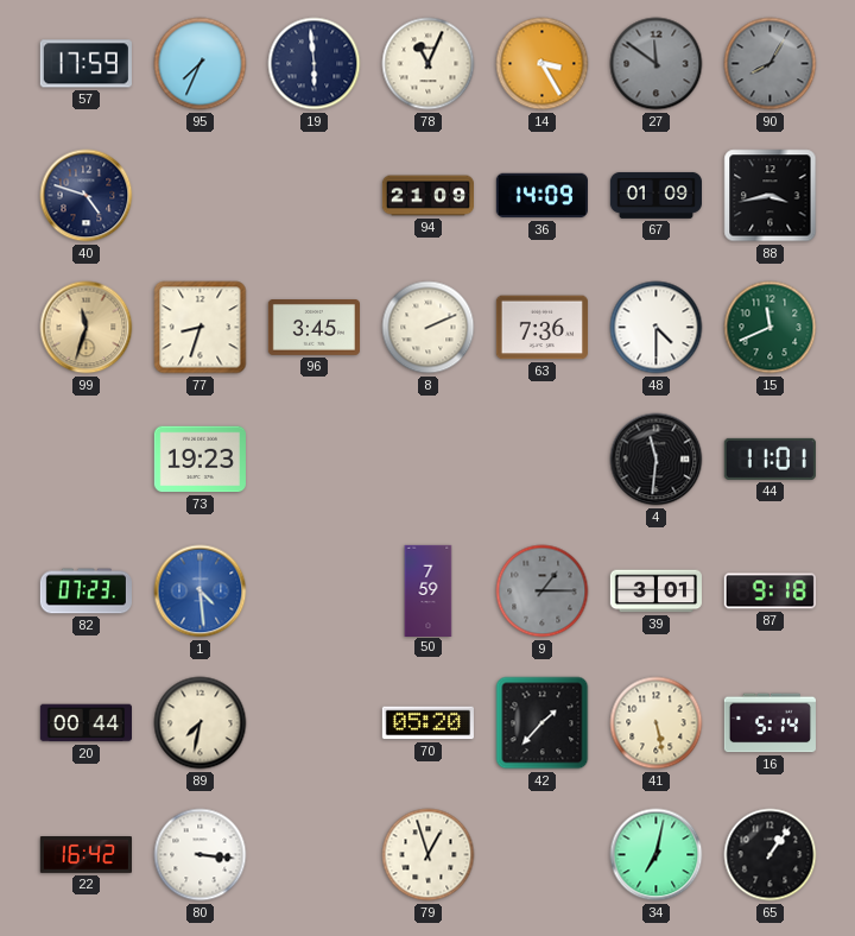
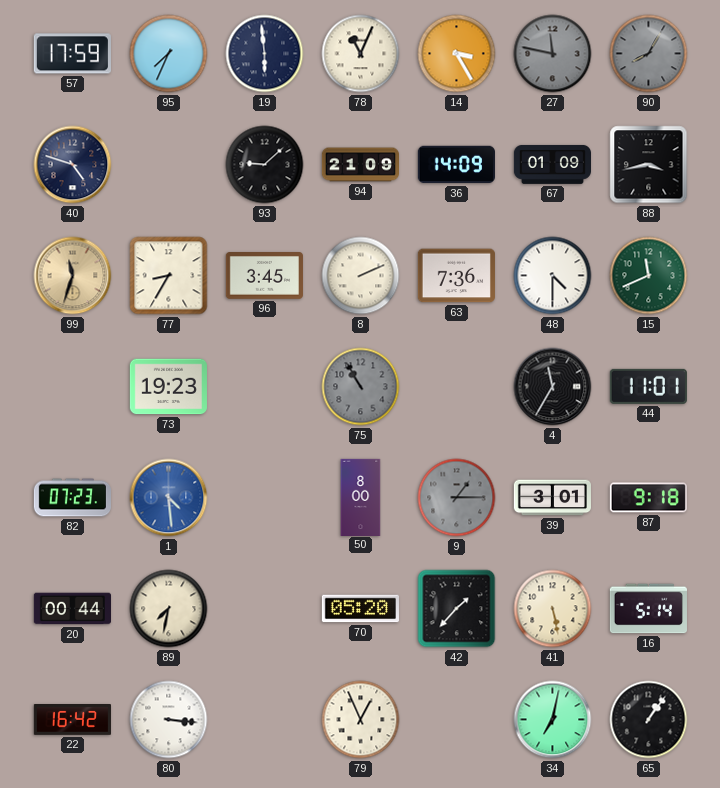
27: 11:51 -> 11:47
93: none -> 9:08
77: 8:33 -> 8:35
75: none -> 10:55
4: 11:31 -> 11:35
50: 7:59 -> 8:00
79: 12:57 -> 12:56
